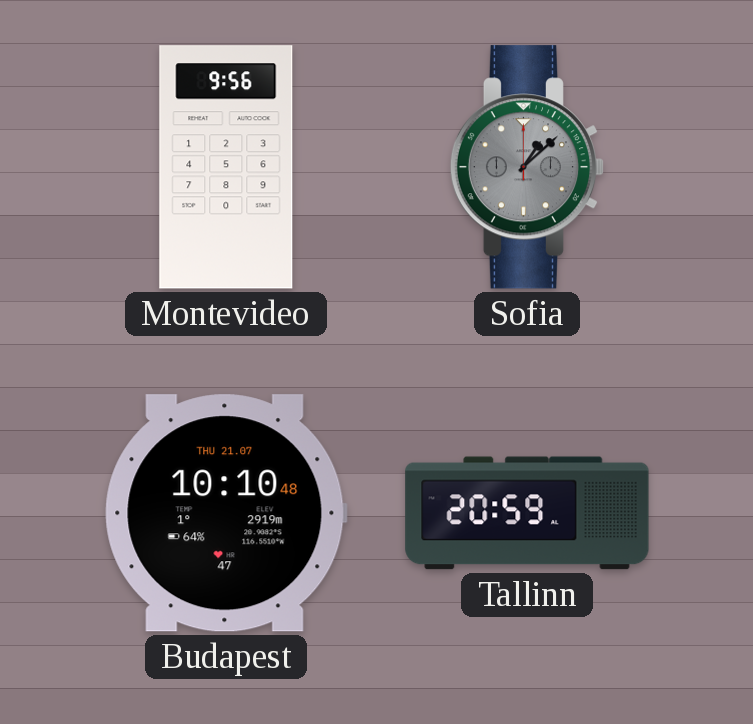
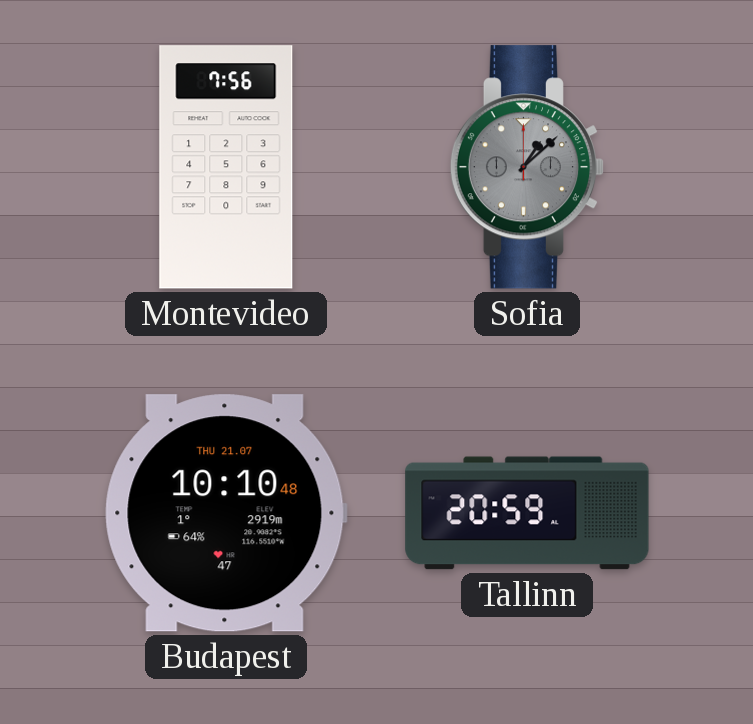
Montevideo: 9:56 -> 7:56
